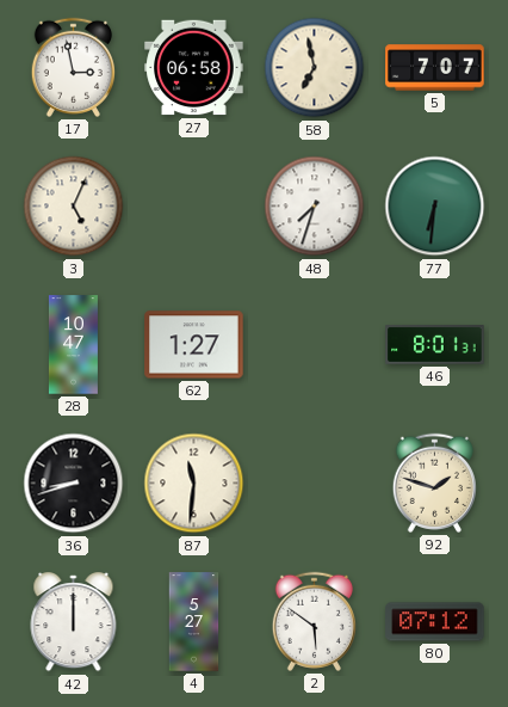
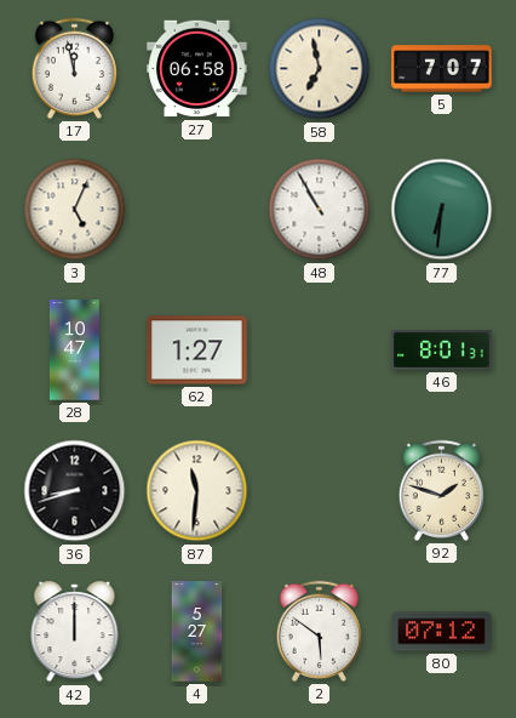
17: 2:58 -> 11:58
48: 7:33 -> 10:55
